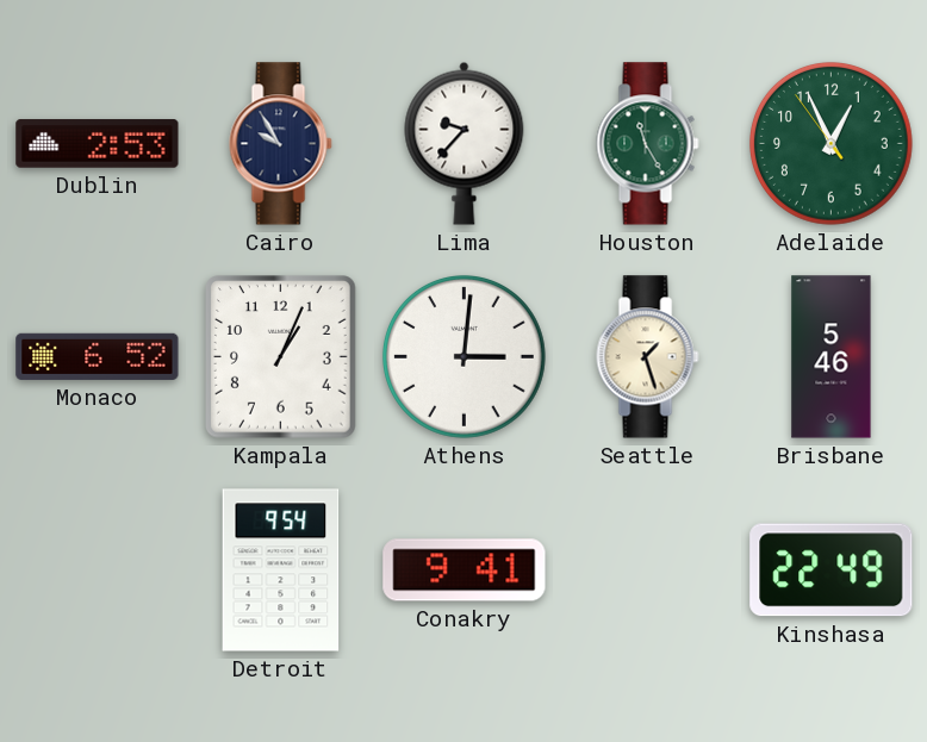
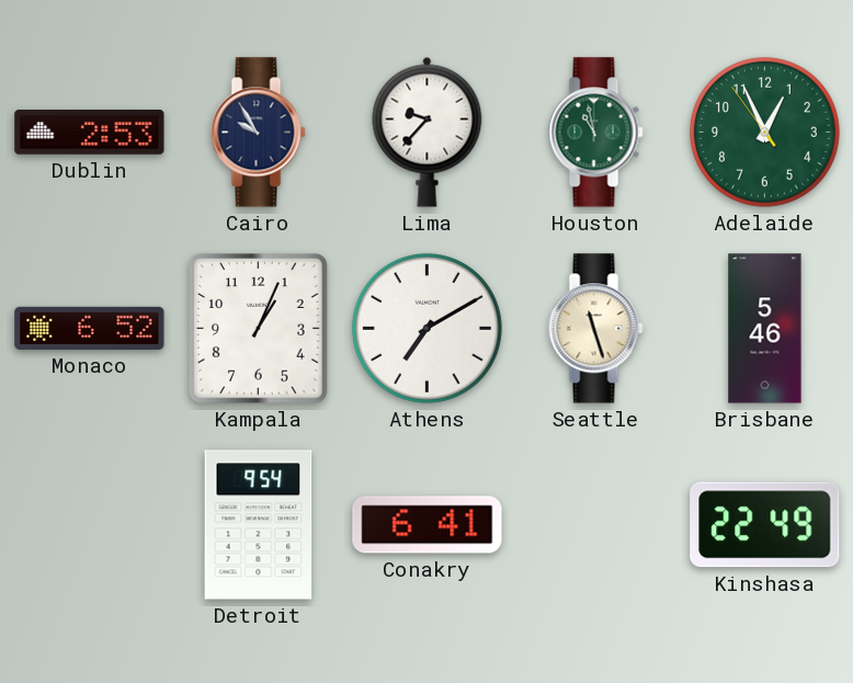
Houston: 11:25 -> 10:58
Athens: 3:01 -> 7:10
Seattle: 1:27 -> 11:27
Conakry: 9:41 -> 6:41
